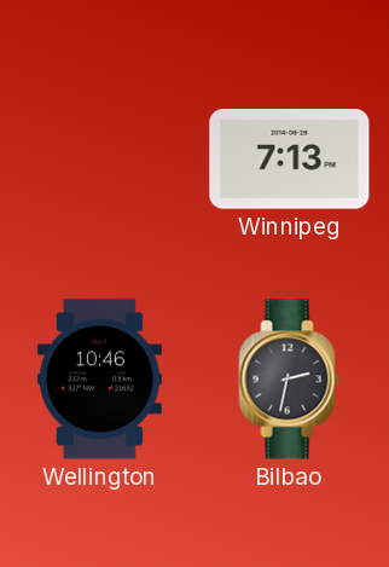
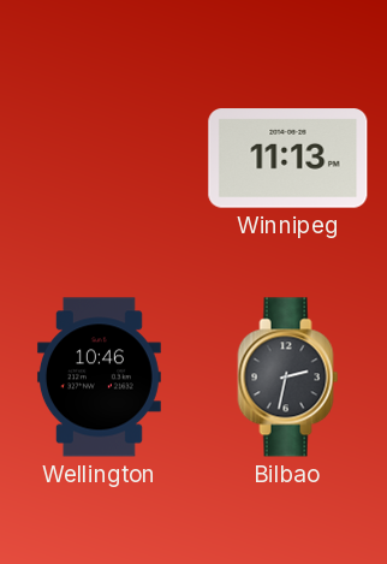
Winnipeg: 7:13 -> 11:13
